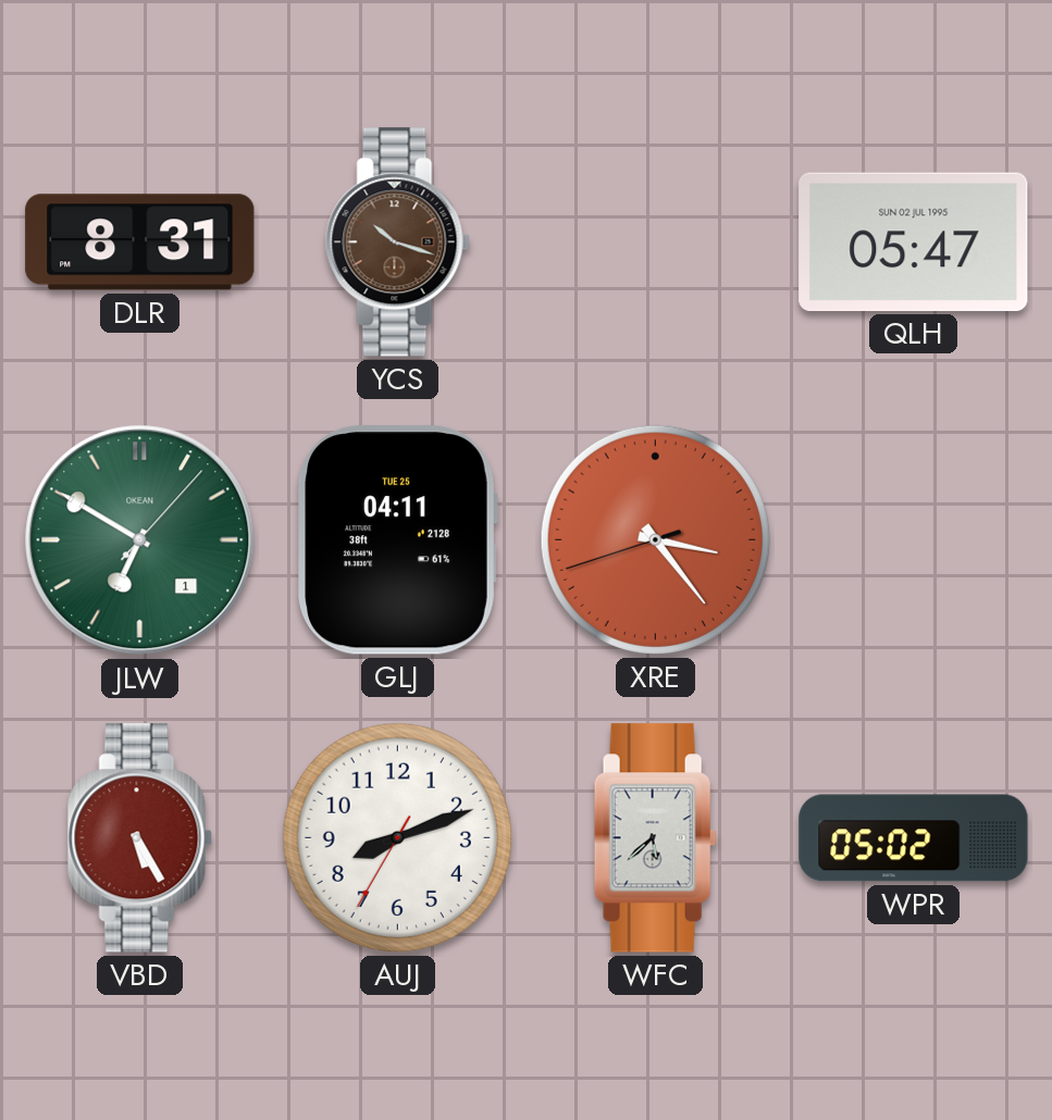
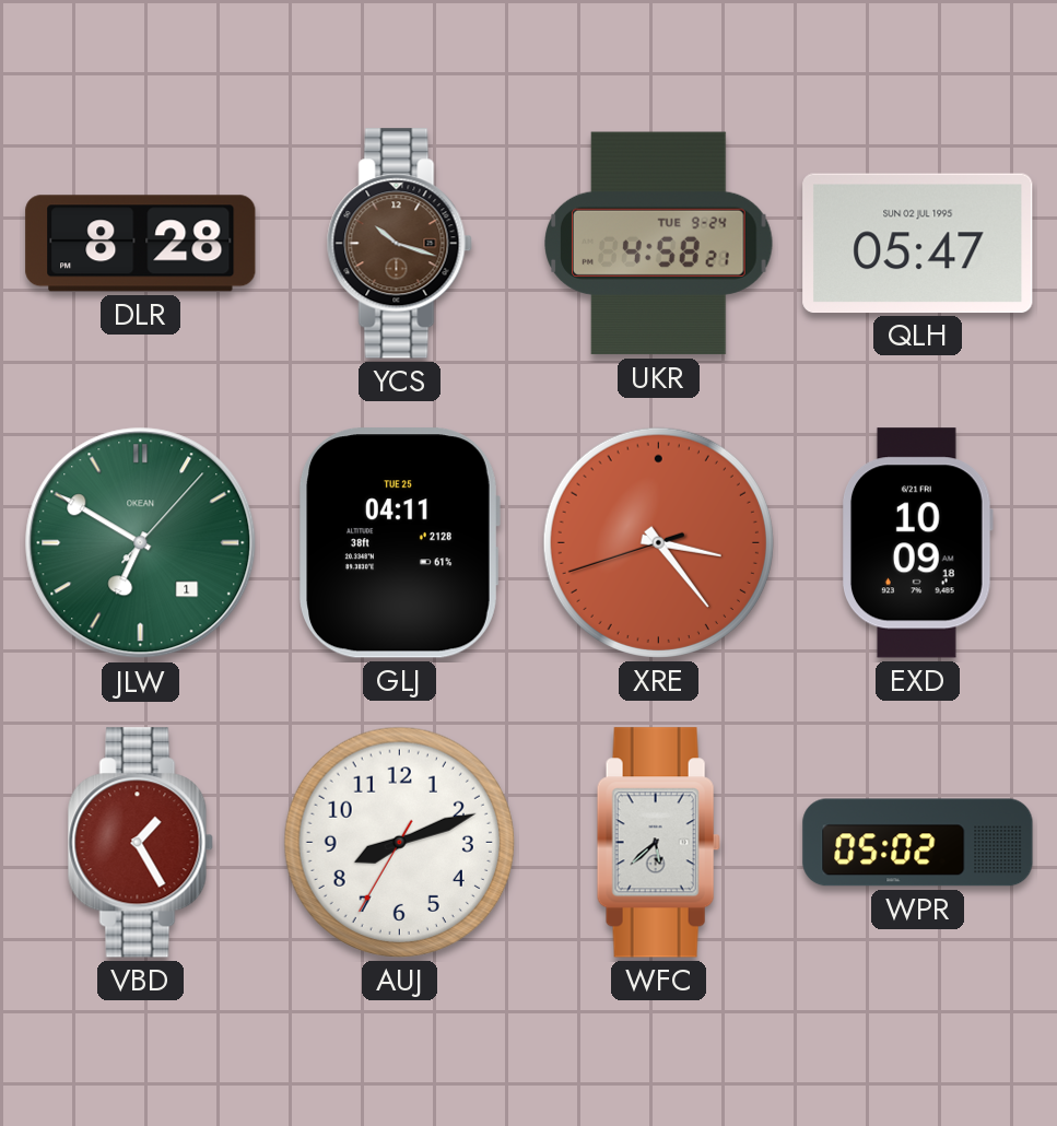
DLR: 8:31 -> 8:28
UKR: none -> 4:58
EXD: none -> 10:09
VBD: 5:25 -> 1:25
